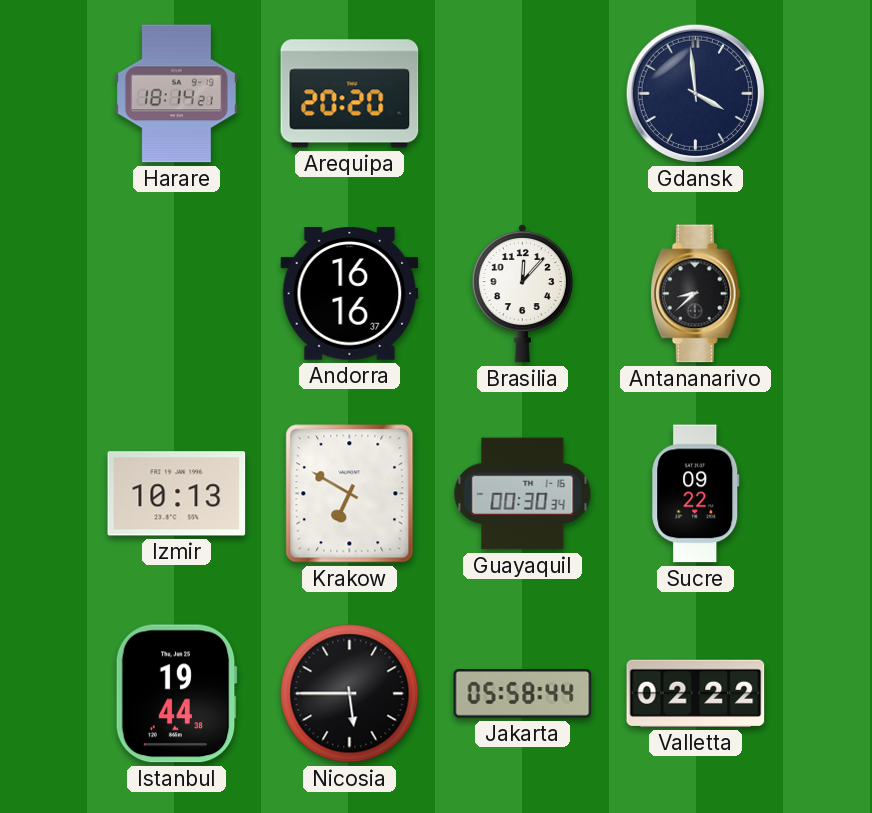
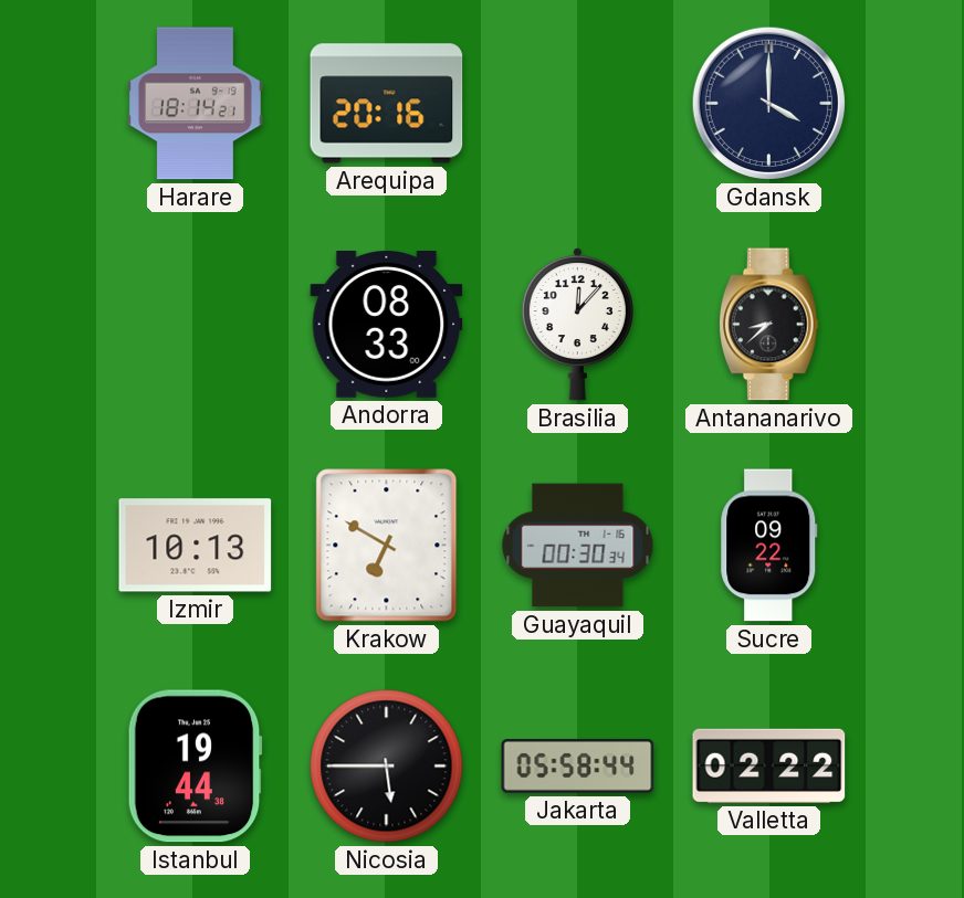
Arequipa: 20:20 -> 20:16
Gdansk: 3:59 -> 4:00
Andorra: 16:16 -> 08:33
